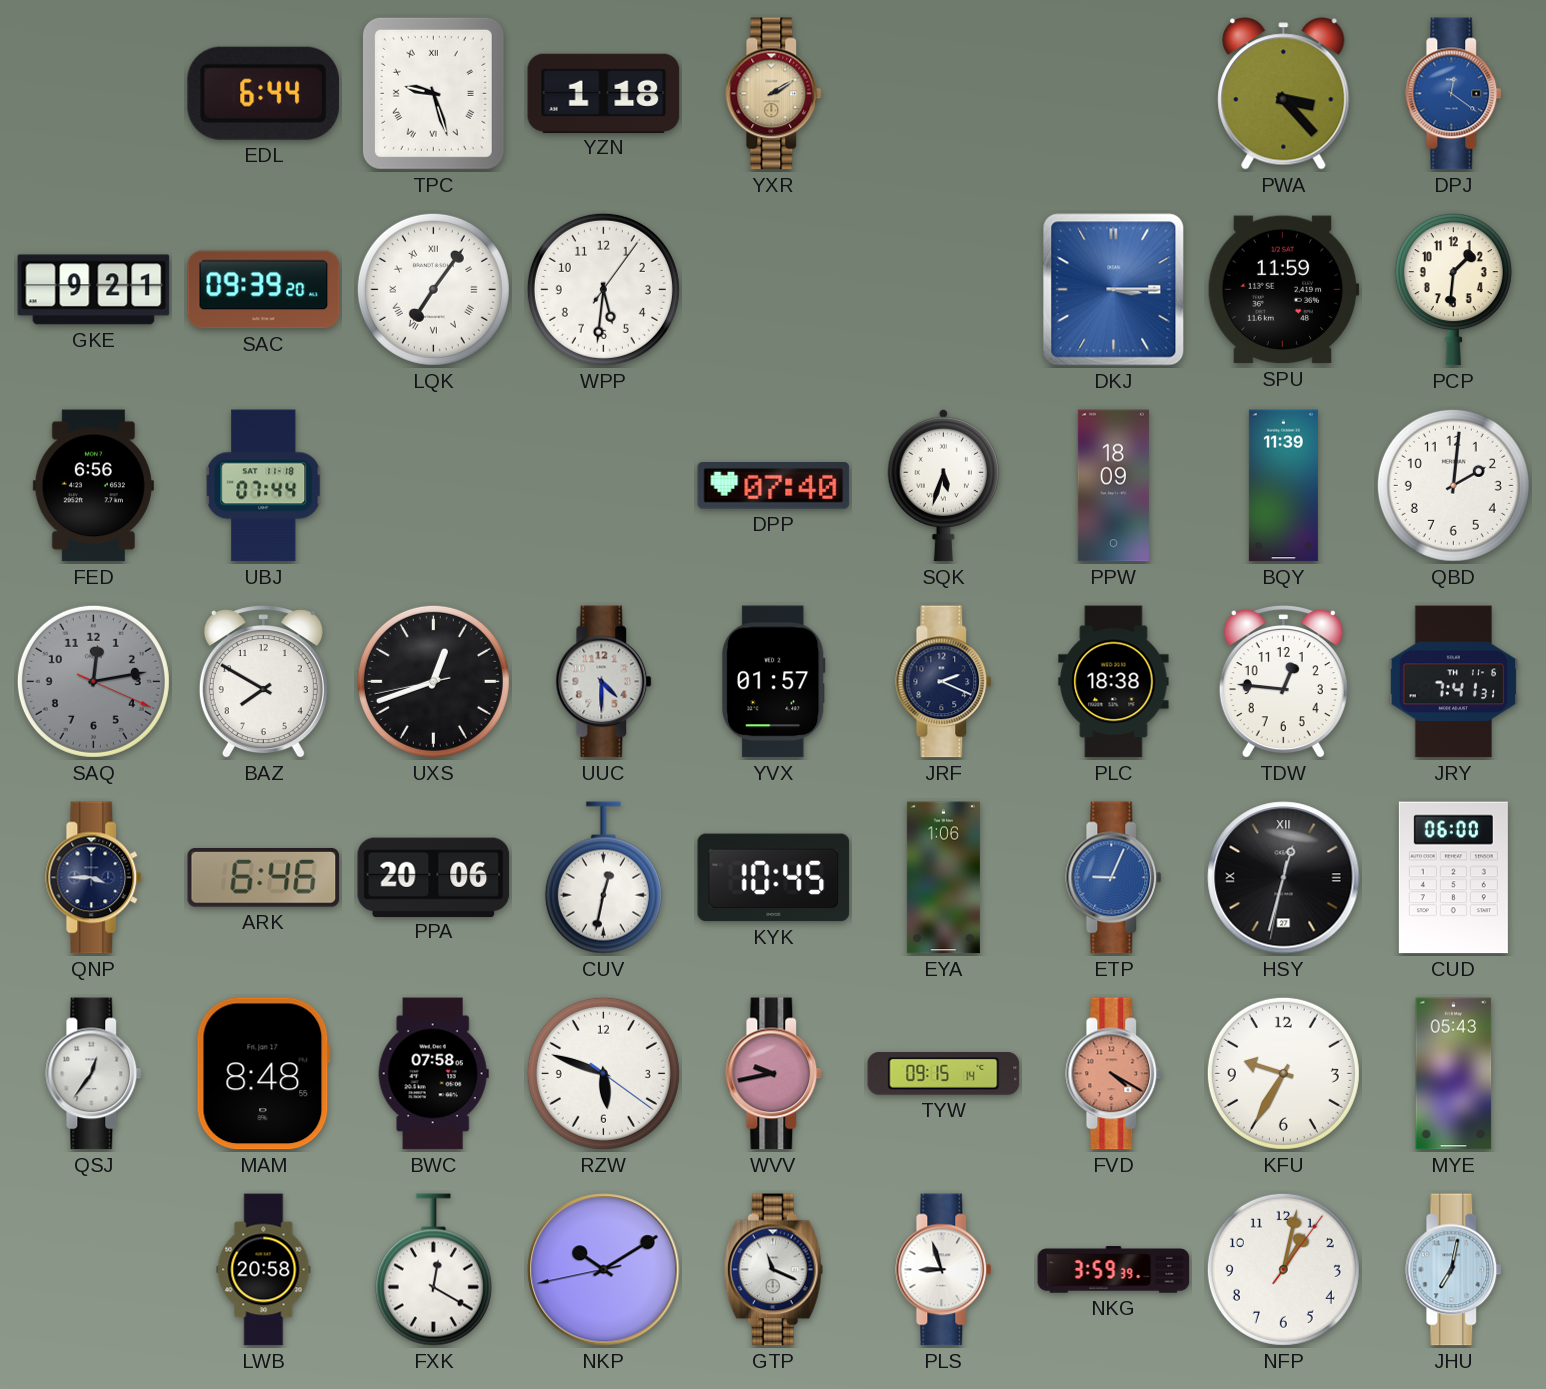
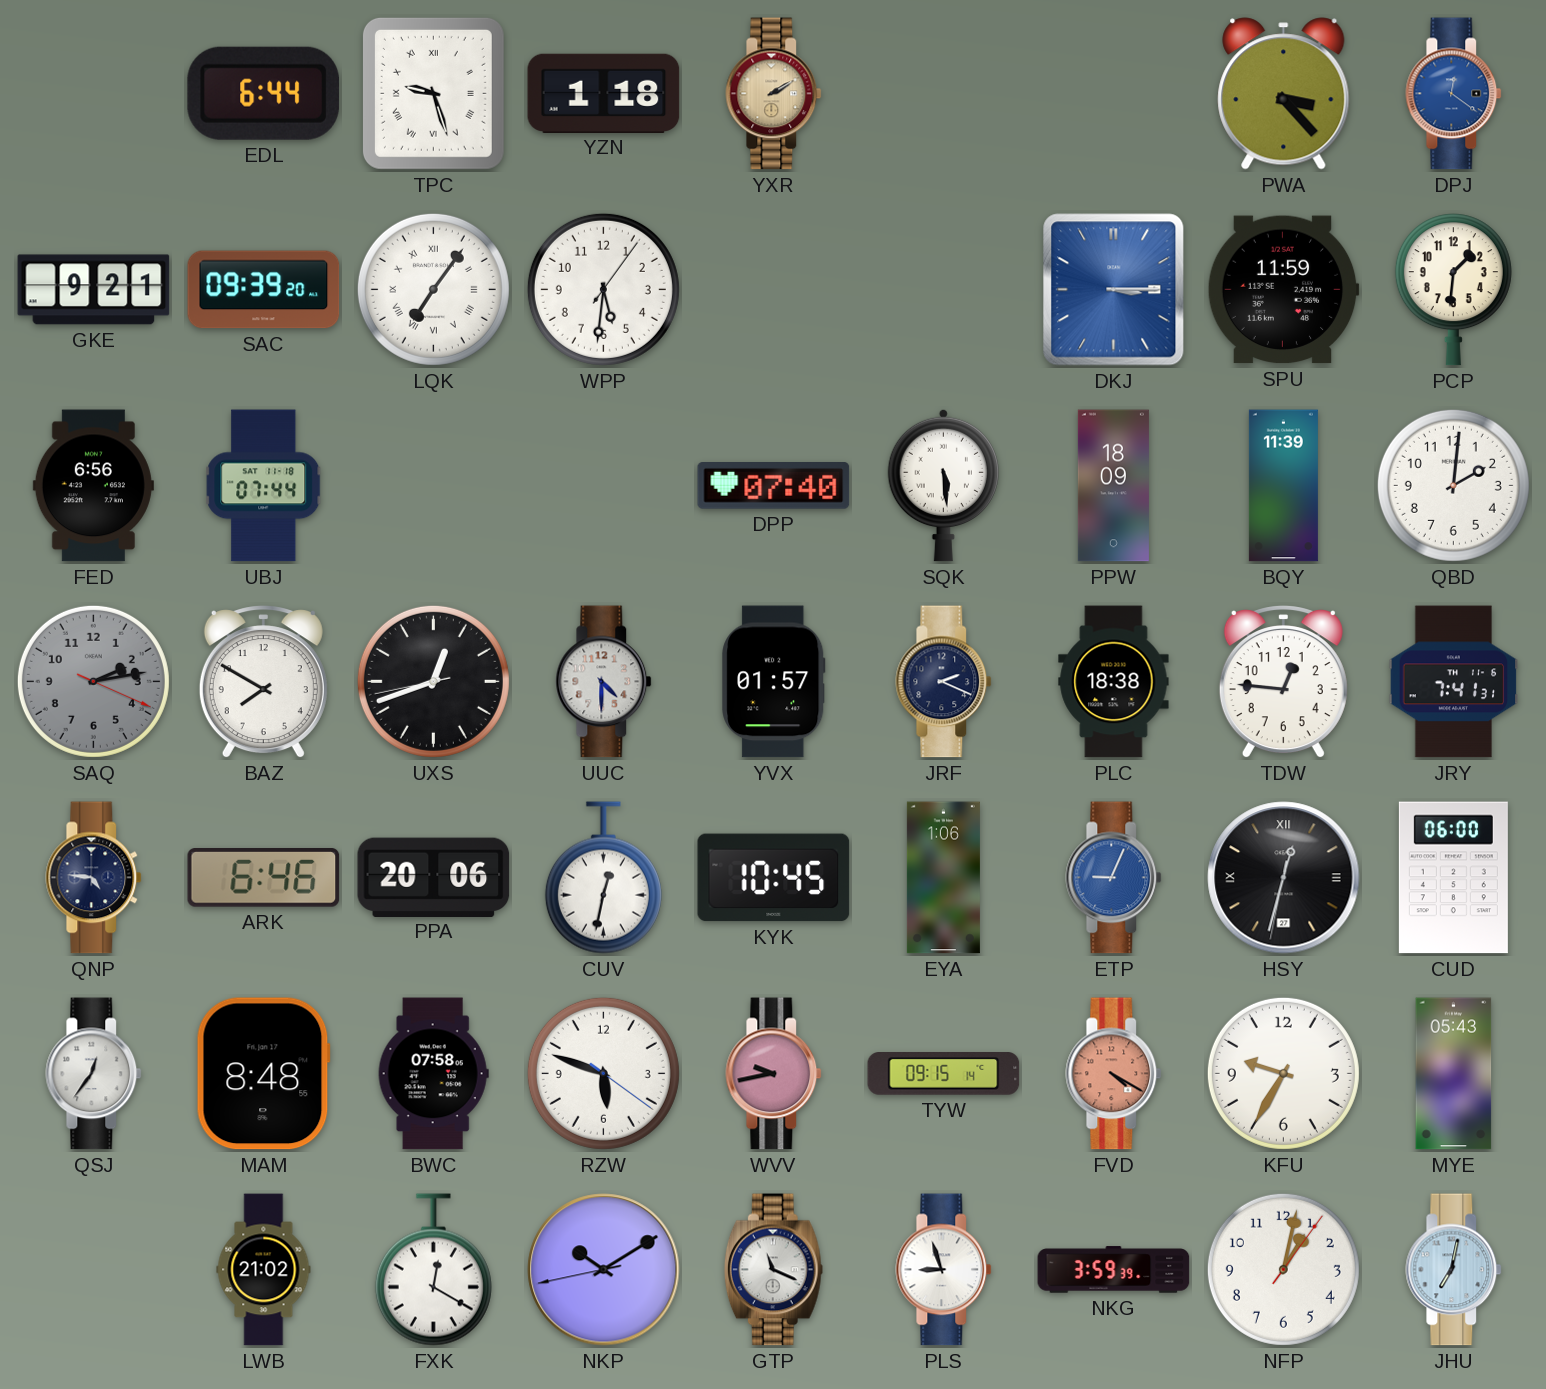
SQK: 5:33 -> 5:29
SAQ: 12:13 -> 2:13
QNP: 3:45 -> 4:46
LWB: 20:58 -> 21:02
